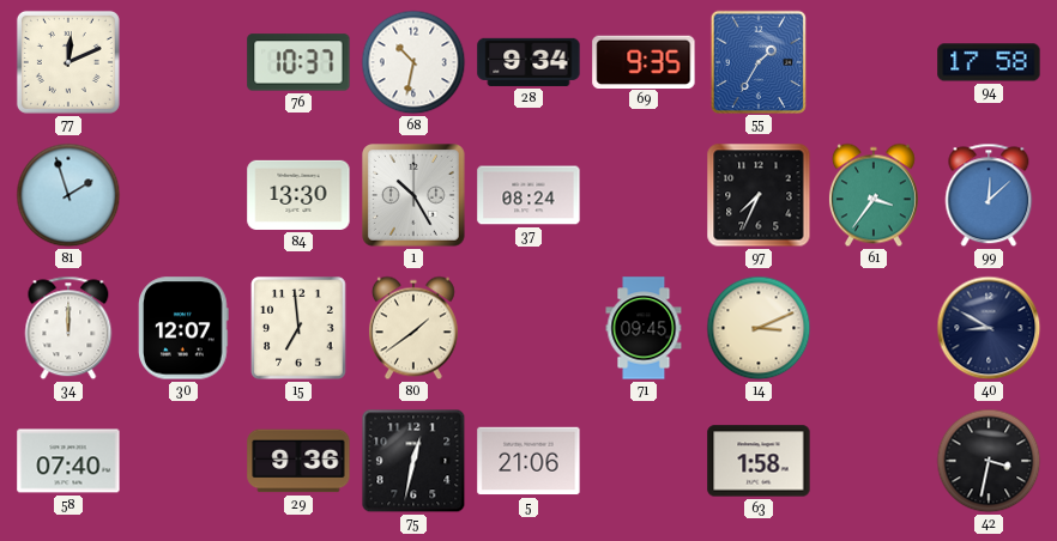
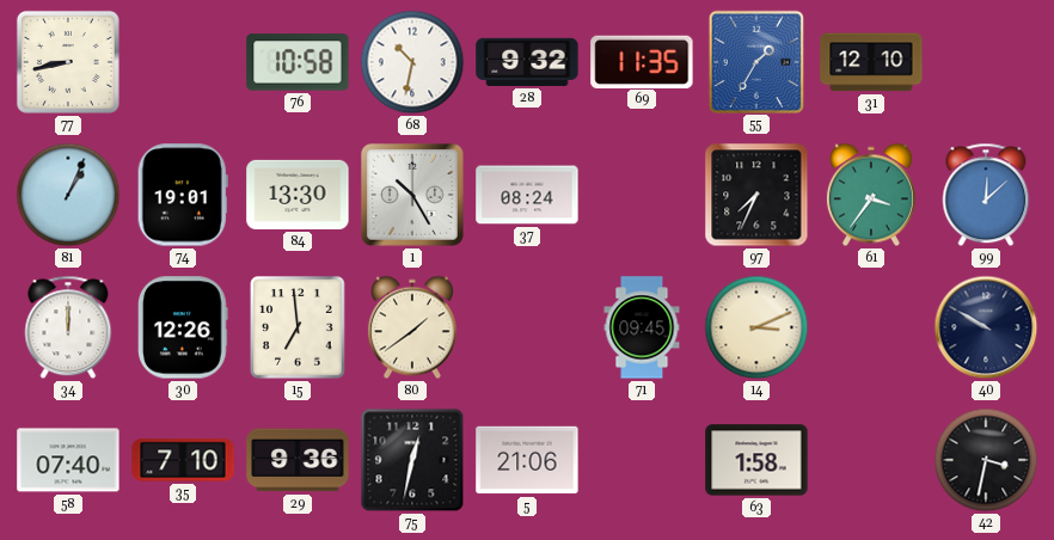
77: 12:11 -> 8:43
76: 10:37 -> 10:58
28: 9:34 -> 9:32
69: 9:35 -> 11:35
31: none -> 12:10
94: 17:58 -> none
81: 1:57 -> 1:04
74: none -> 19:01
30: 12:07 -> 12:26
40: 8:50 -> 9:50
35: none -> 7:10
